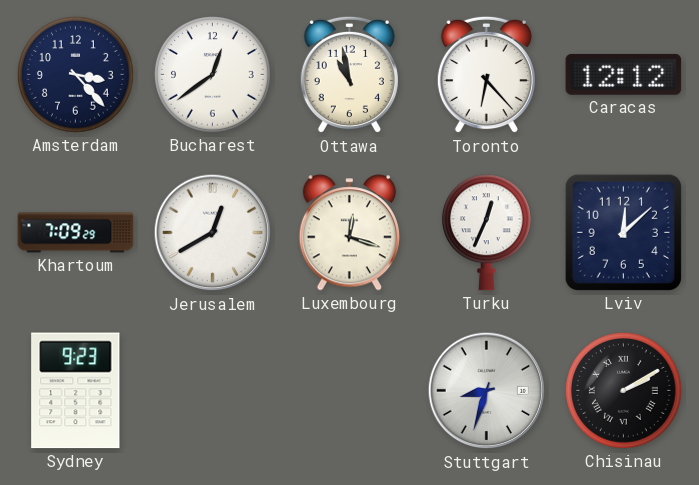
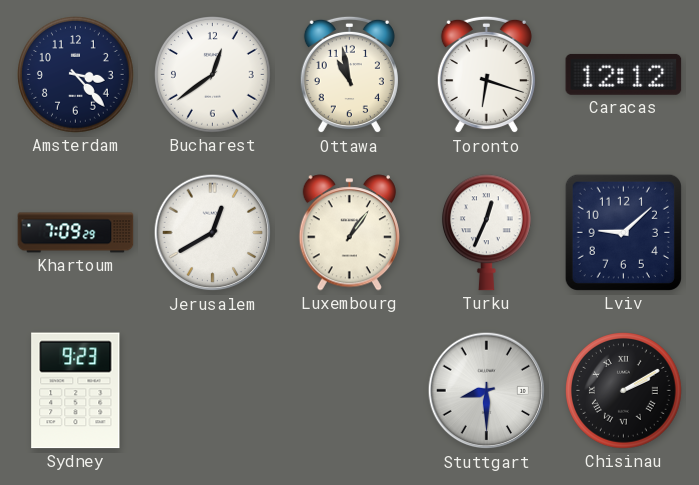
Toronto: 6:23 -> 6:18
Luxembourg: 12:18 -> 1:06
Lviv: 12:08 -> 9:08
Stuttgart: 8:33 -> 8:30
